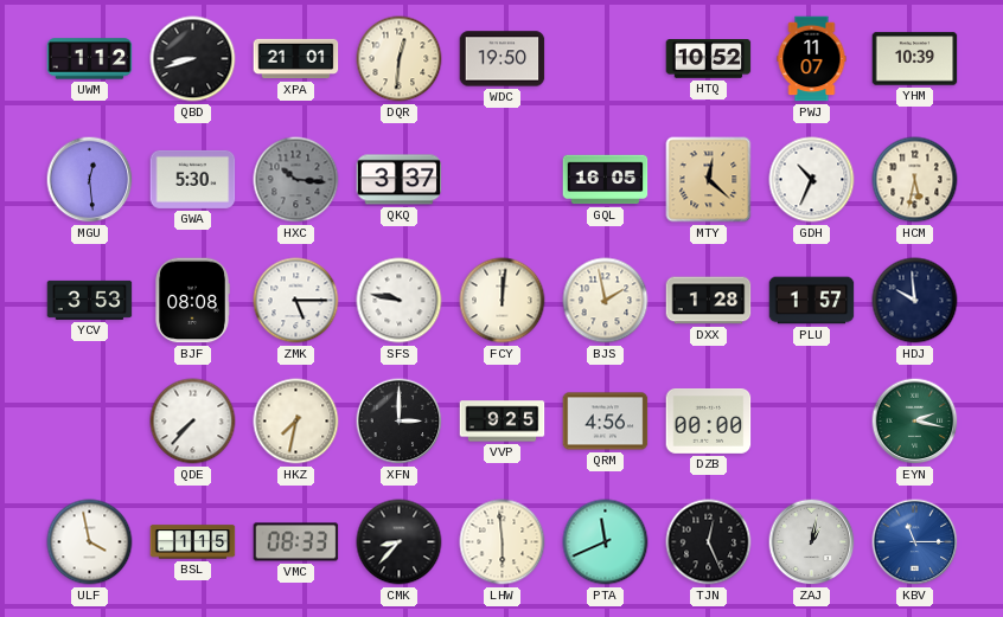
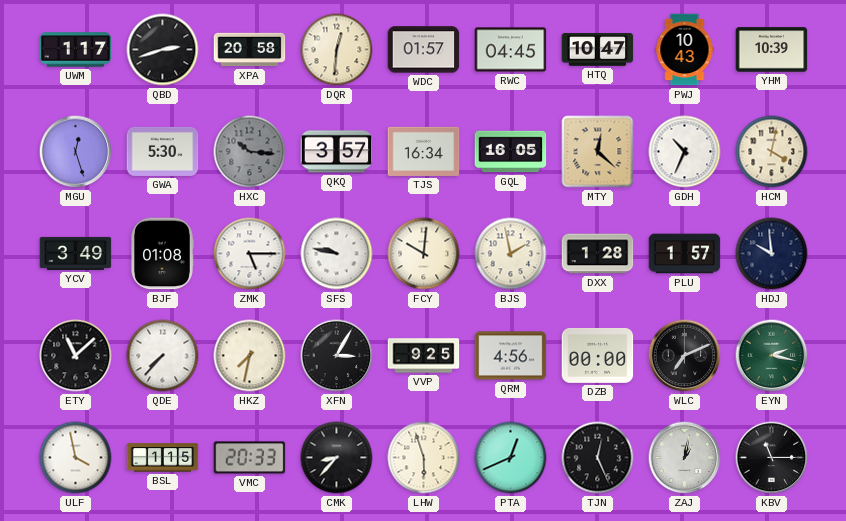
UWM: 1:12 -> 1:17
QBD: 8:42 -> 2:42
XPA: 21:01 -> 20:58
WDC: 19:50 -> 01:57
RWC: none -> 04:45
HTQ: 10:52 -> 10:47
PWJ: 11:07 -> 10:43
MGU: 12:29 -> 12:27
QKQ: 3:37 -> 3:57
TJS: none -> 16:34
HCM: 5:32 -> 4:02
YCV: 3:53 -> 3:49
BJF: 08:08 -> 01:08
FCY: 12:01 -> 10:01
ETY: none -> 11:08
XFN: 3:00 -> 3:05
WLC: none -> 7:11
VMC: 08:33 -> 20:33
LHW: 5:59 -> 5:57
PTA: 11:41 -> 12:41
KBV dial: blue -> black
